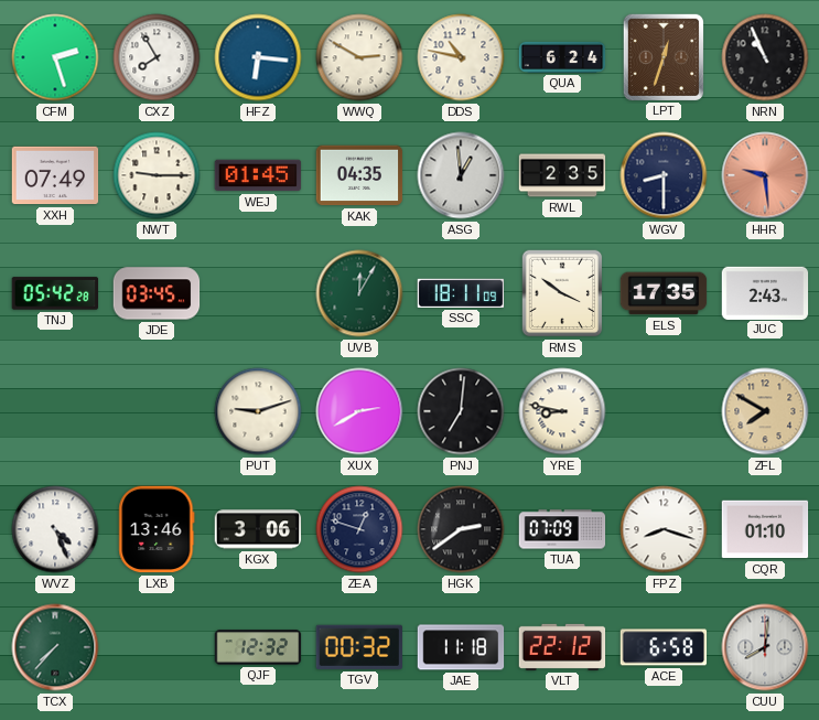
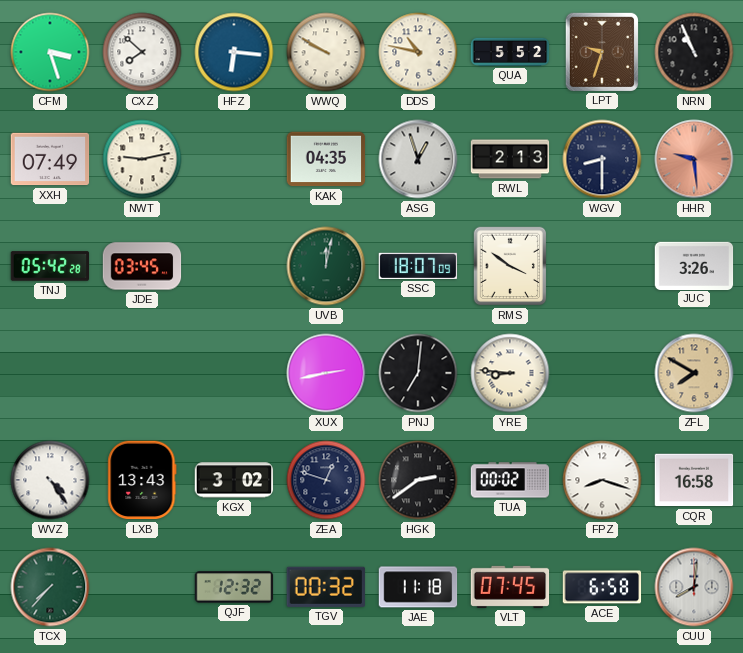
CFM: 2:27 -> 3:27
CXZ: 7:55 -> 7:52
WWQ: 2:50 -> 9:50
QUA: 6:24 -> 5:52
LPT: 12:33 -> 9:33
NWT: 9:15 -> 9:13
WEJ: 01:45 -> none
ASG: 12:59 -> 12:57
RWL: 2:35 -> 2:13
UVB: 12:05 -> 12:02
SSC: 18:11 -> 18:07
ELS: 17:35 -> none
JUC: 2:43 -> 3:26
PUT: 9:12 -> none
XUX: 2:40 -> 2:43
YRE: 8:47 -> 8:46
WVZ: 4:26 -> 4:24
LXB: 13:46 -> 13:43
KGX: 3:06 -> 3:02
TUA: 07:09 -> 00:02
CQR: 01:10 -> 16:58
VLT: 22:12 -> 07:45
